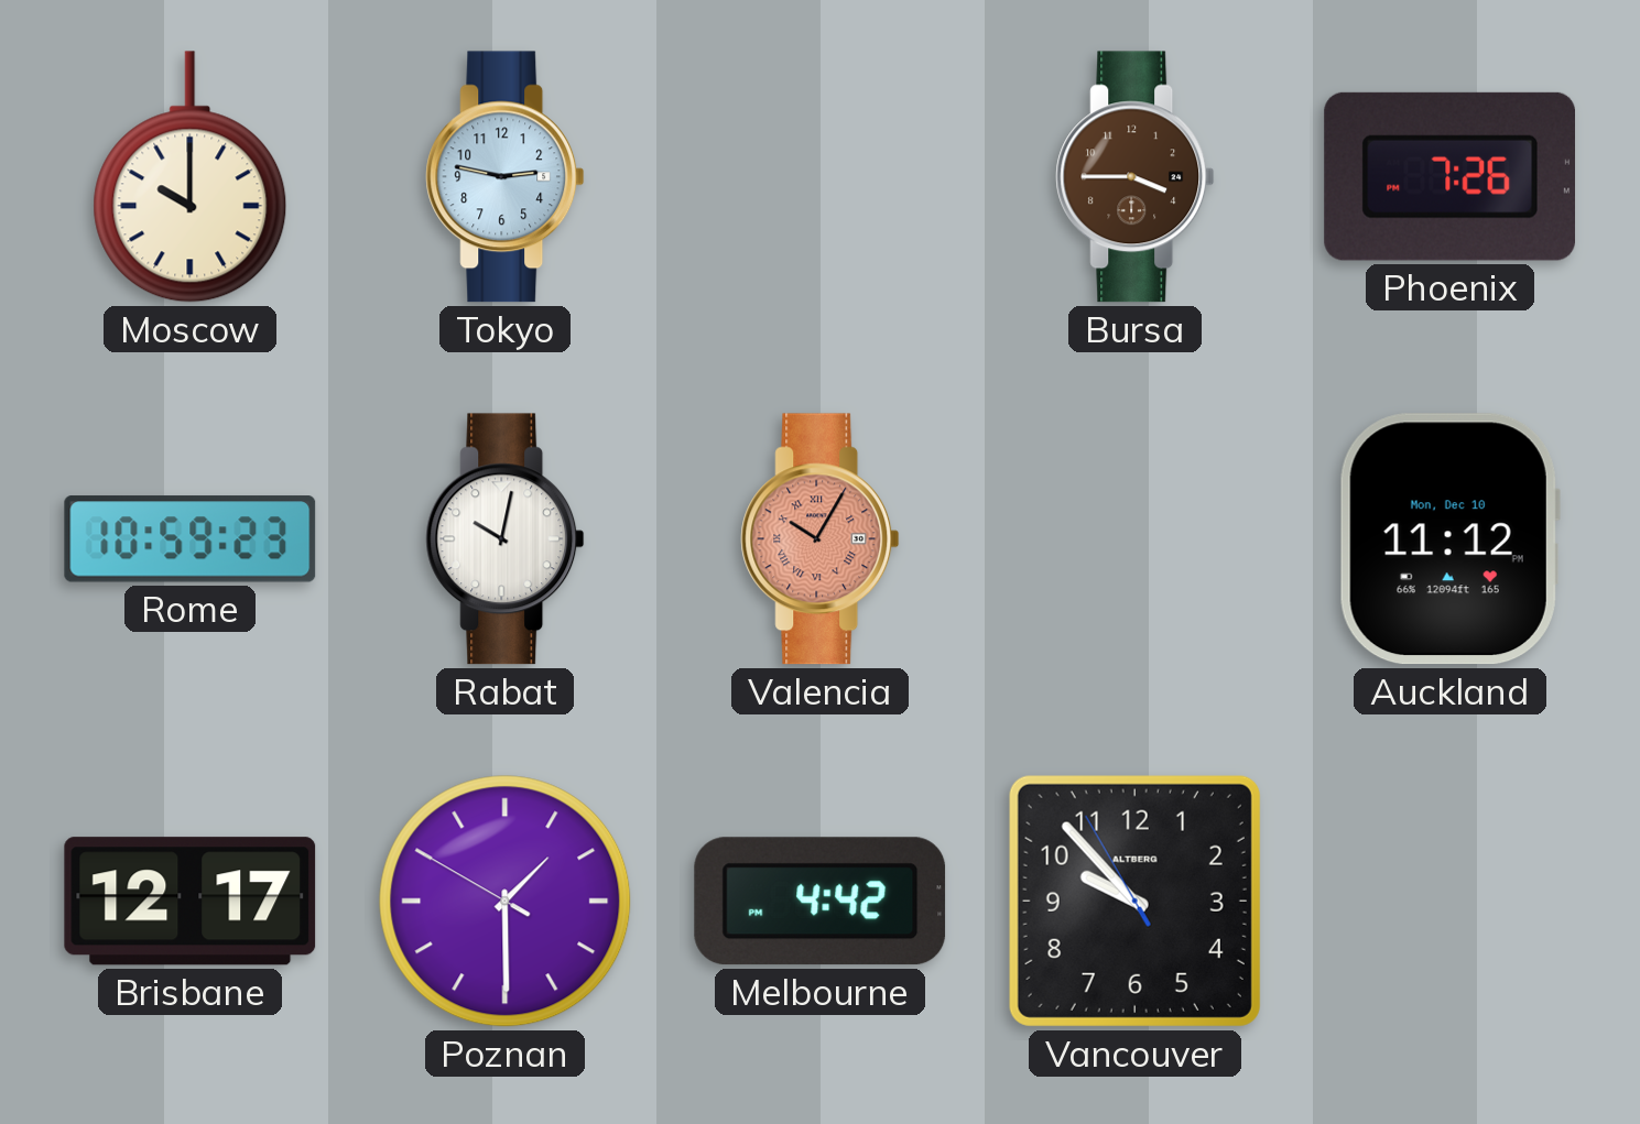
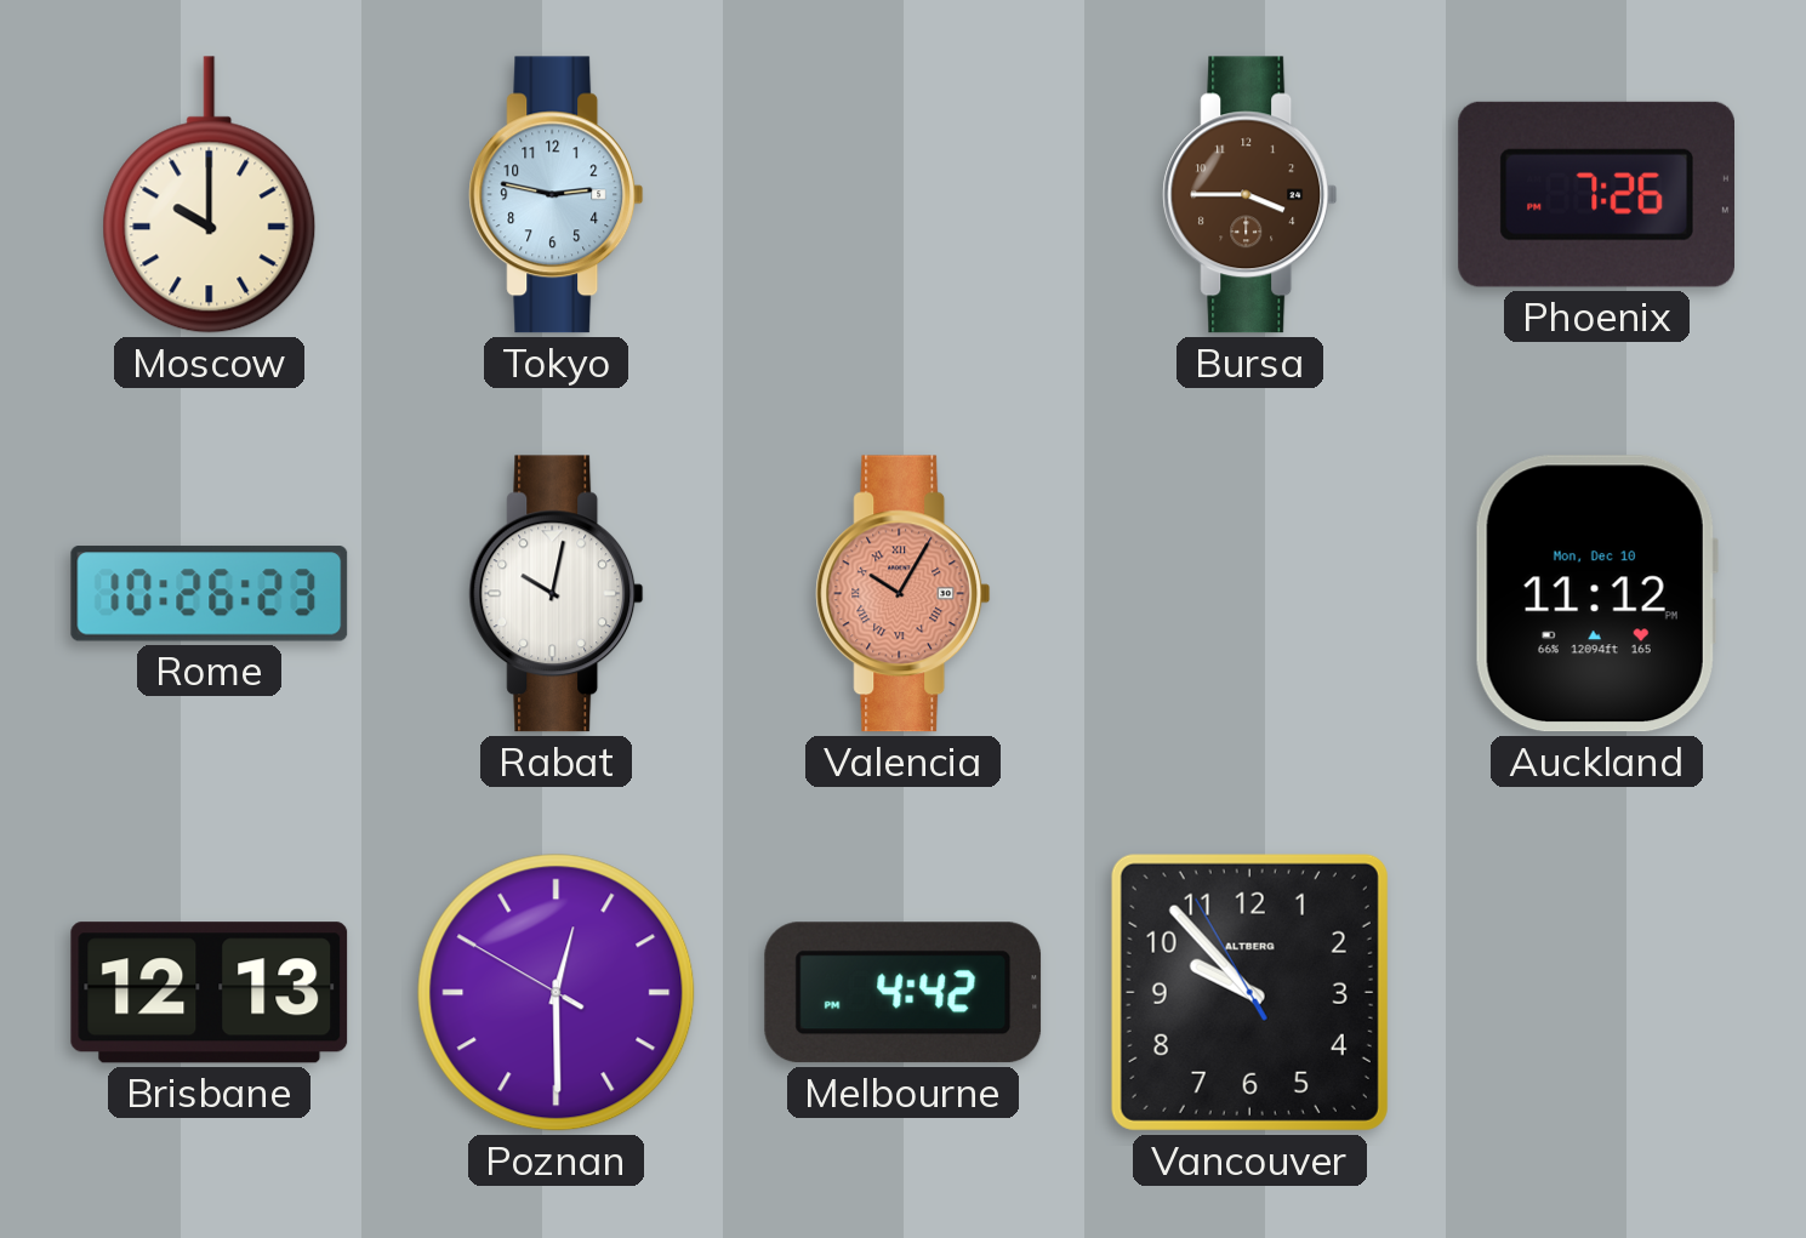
Rome: 10:59 -> 10:26
Brisbane: 12:17 -> 12:13
Poznan: 1:29 -> 12:29
